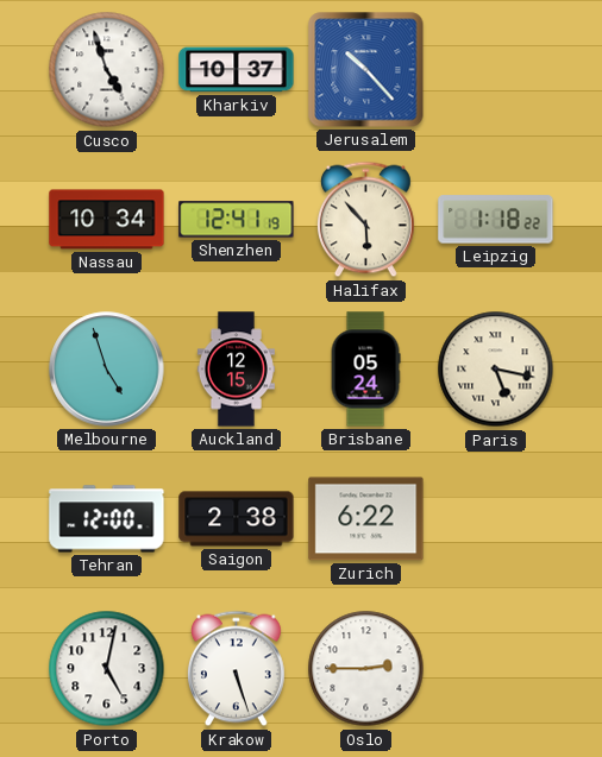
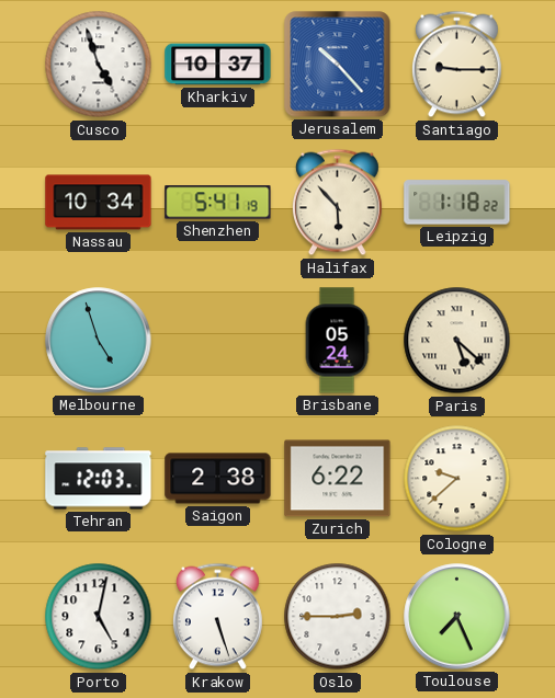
Santiago: none -> 9:15
Shenzhen: 12:41 -> 5:41
Auckland: 12:15 -> none
Paris: 5:17 -> 5:22
Tehran: 12:00 -> 12:03
Cologne: none -> 9:38
Toulouse: none -> 7:26
